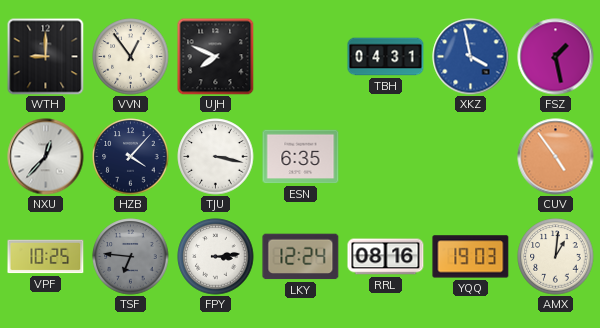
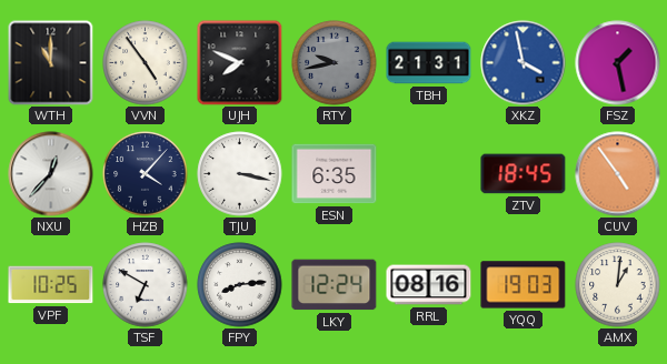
WTH: 9:00 -> 11:00
VVN: 12:54 -> 4:54
RTY: none -> 9:43
TBH: 04:31 -> 21:31
ZTV: none -> 18:45
TSF: 6:46 -> 6:50
TSF dial: grey -> white
FPY: 3:14 -> 8:14
